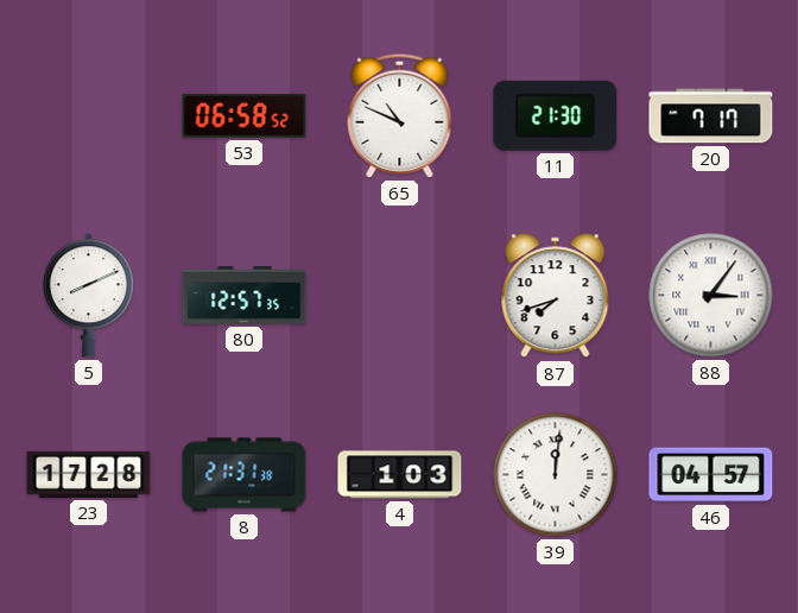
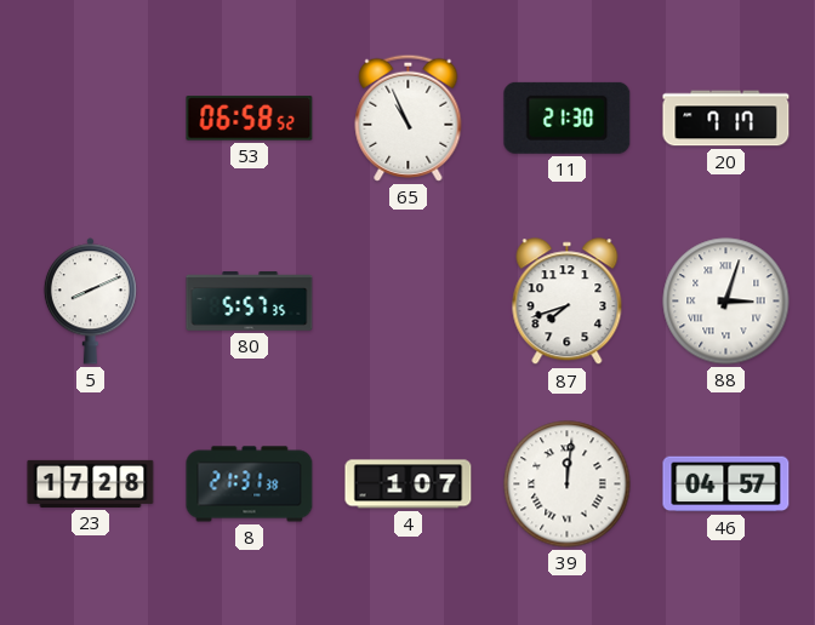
65: 10:49 -> 10:56
80: 12:57 -> 5:57
88: 3:06 -> 3:03
4: 1:03 -> 1:07
